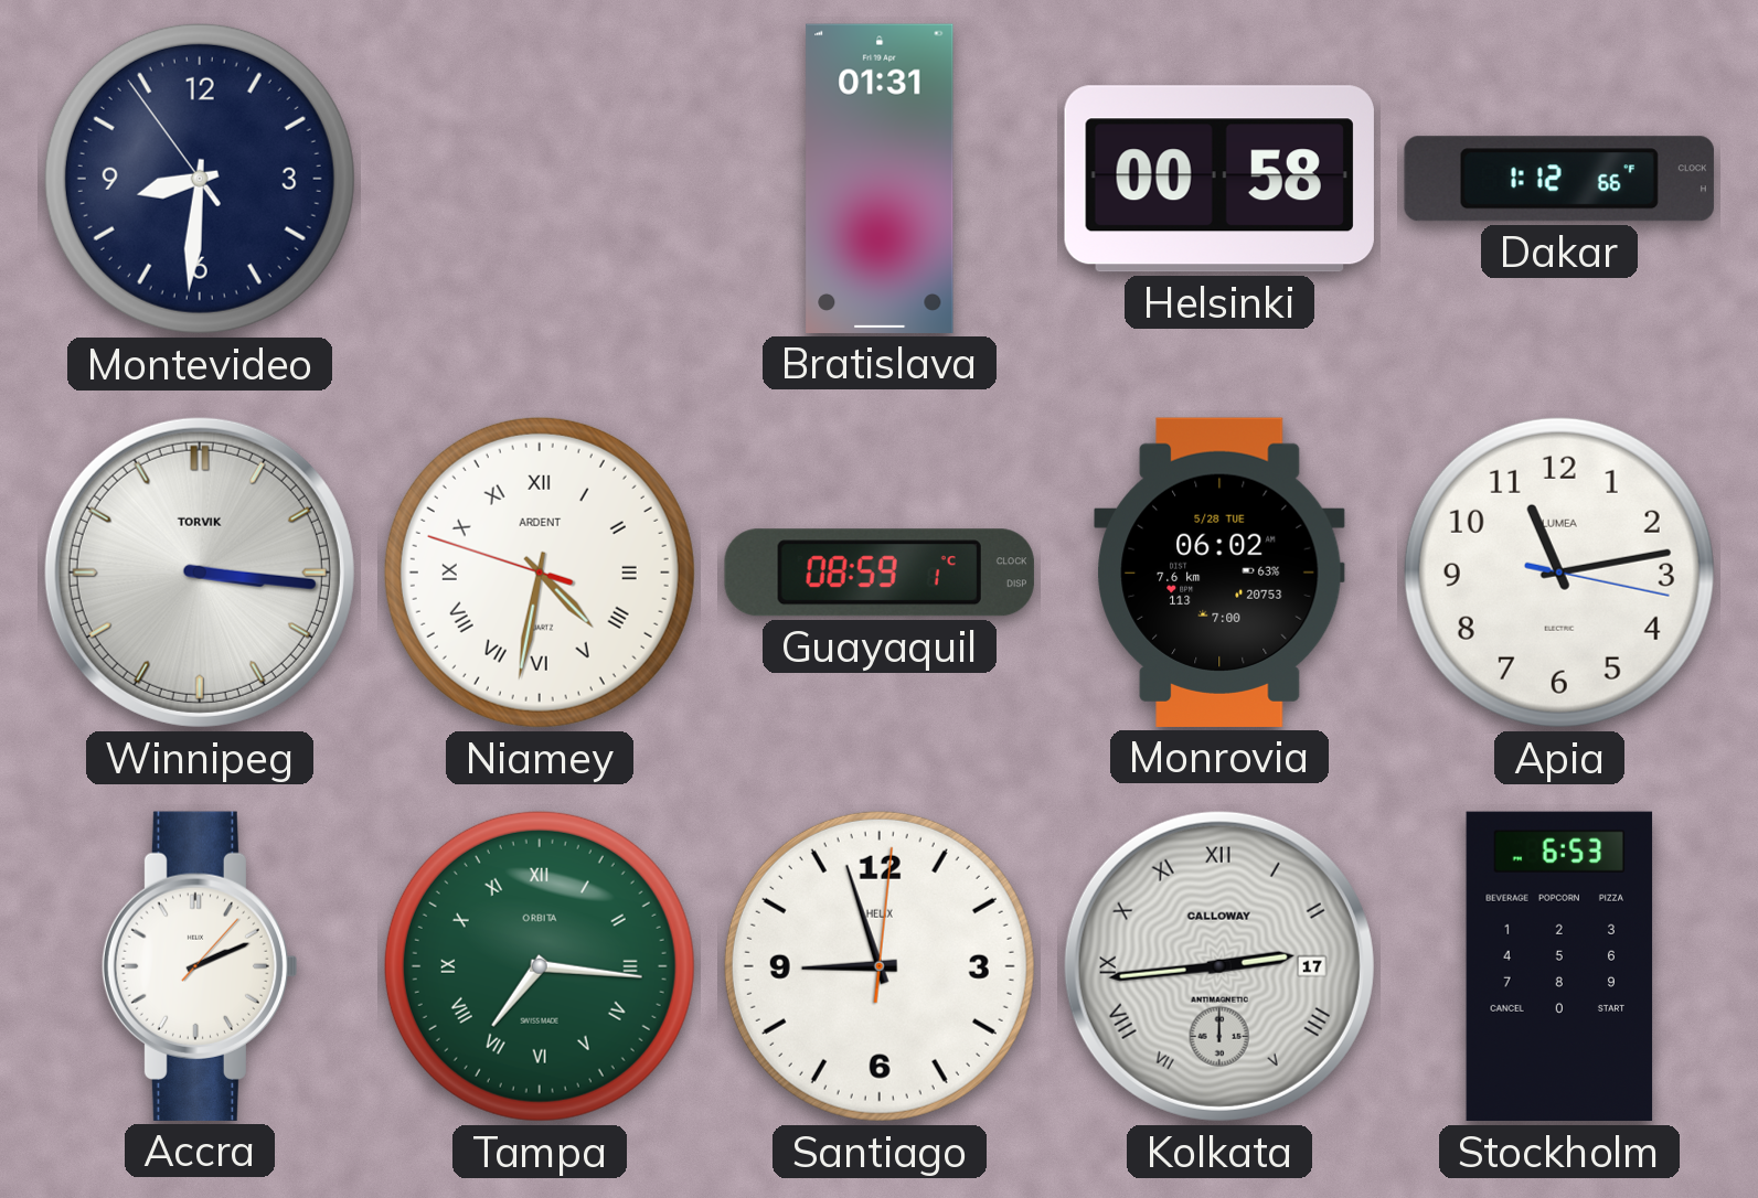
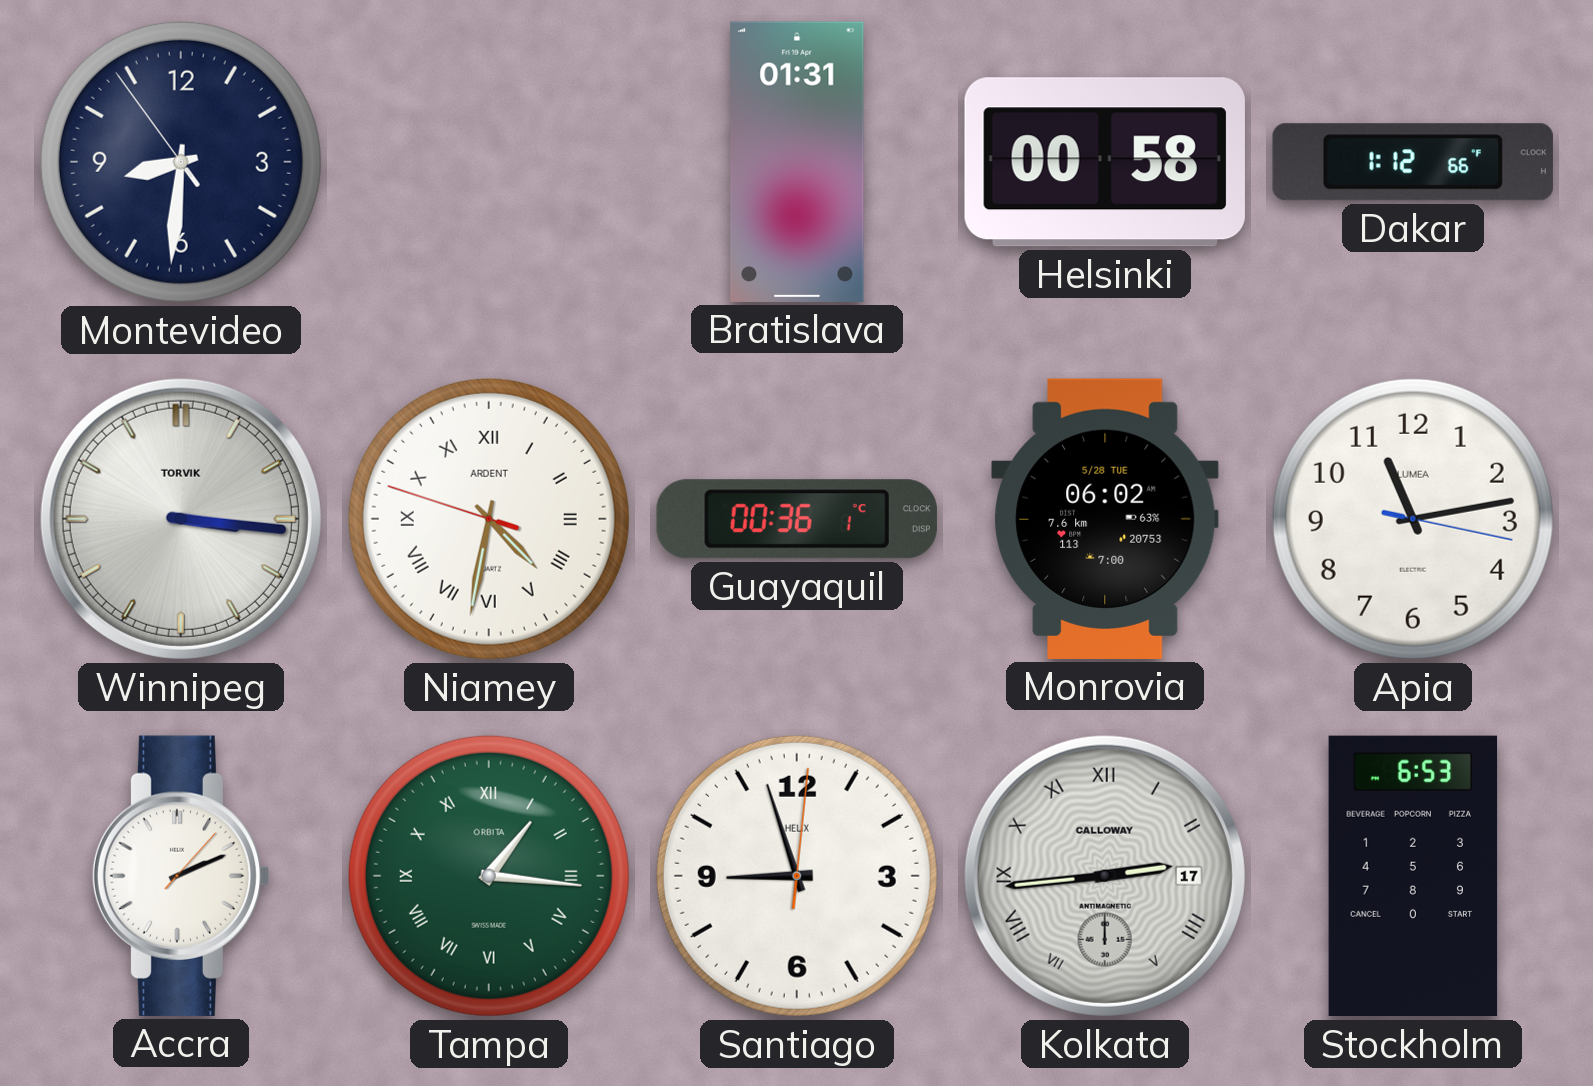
Guayaquil: 08:59 -> 00:36
Tampa: 7:16 -> 1:16
